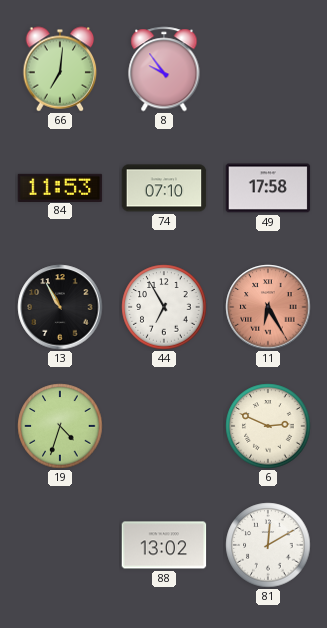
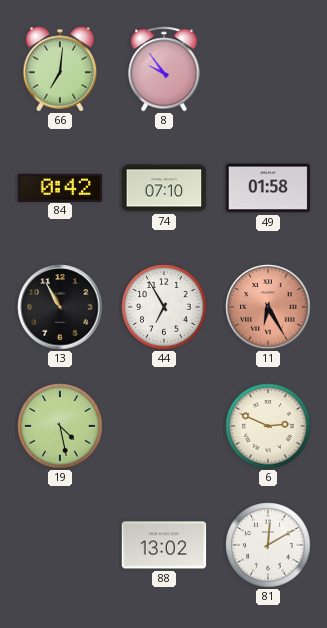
84: 11:53 -> 0:42
49: 17:58 -> 01:58
19: 4:33 -> 4:28
